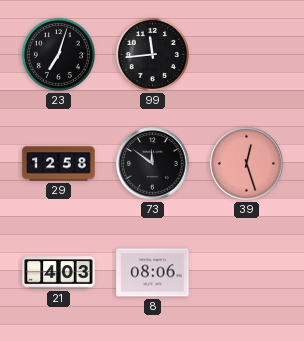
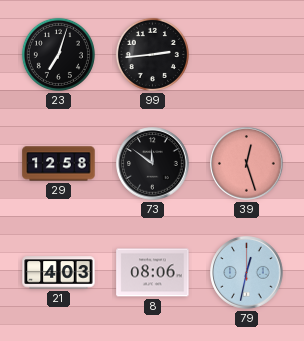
99: 11:44 -> 2:44
79: none -> 12:32
